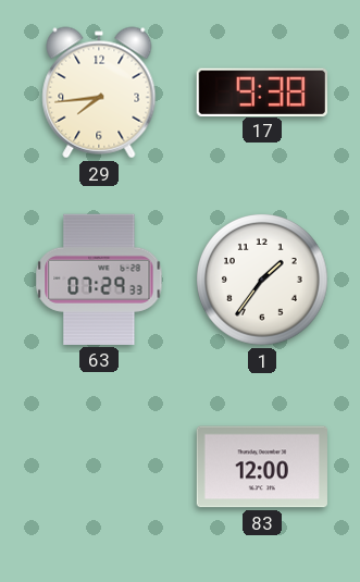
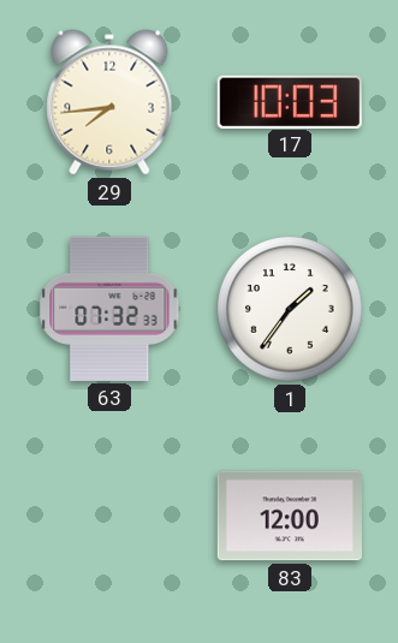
17: 9:38 -> 10:03
63: 07:29 -> 07:32
